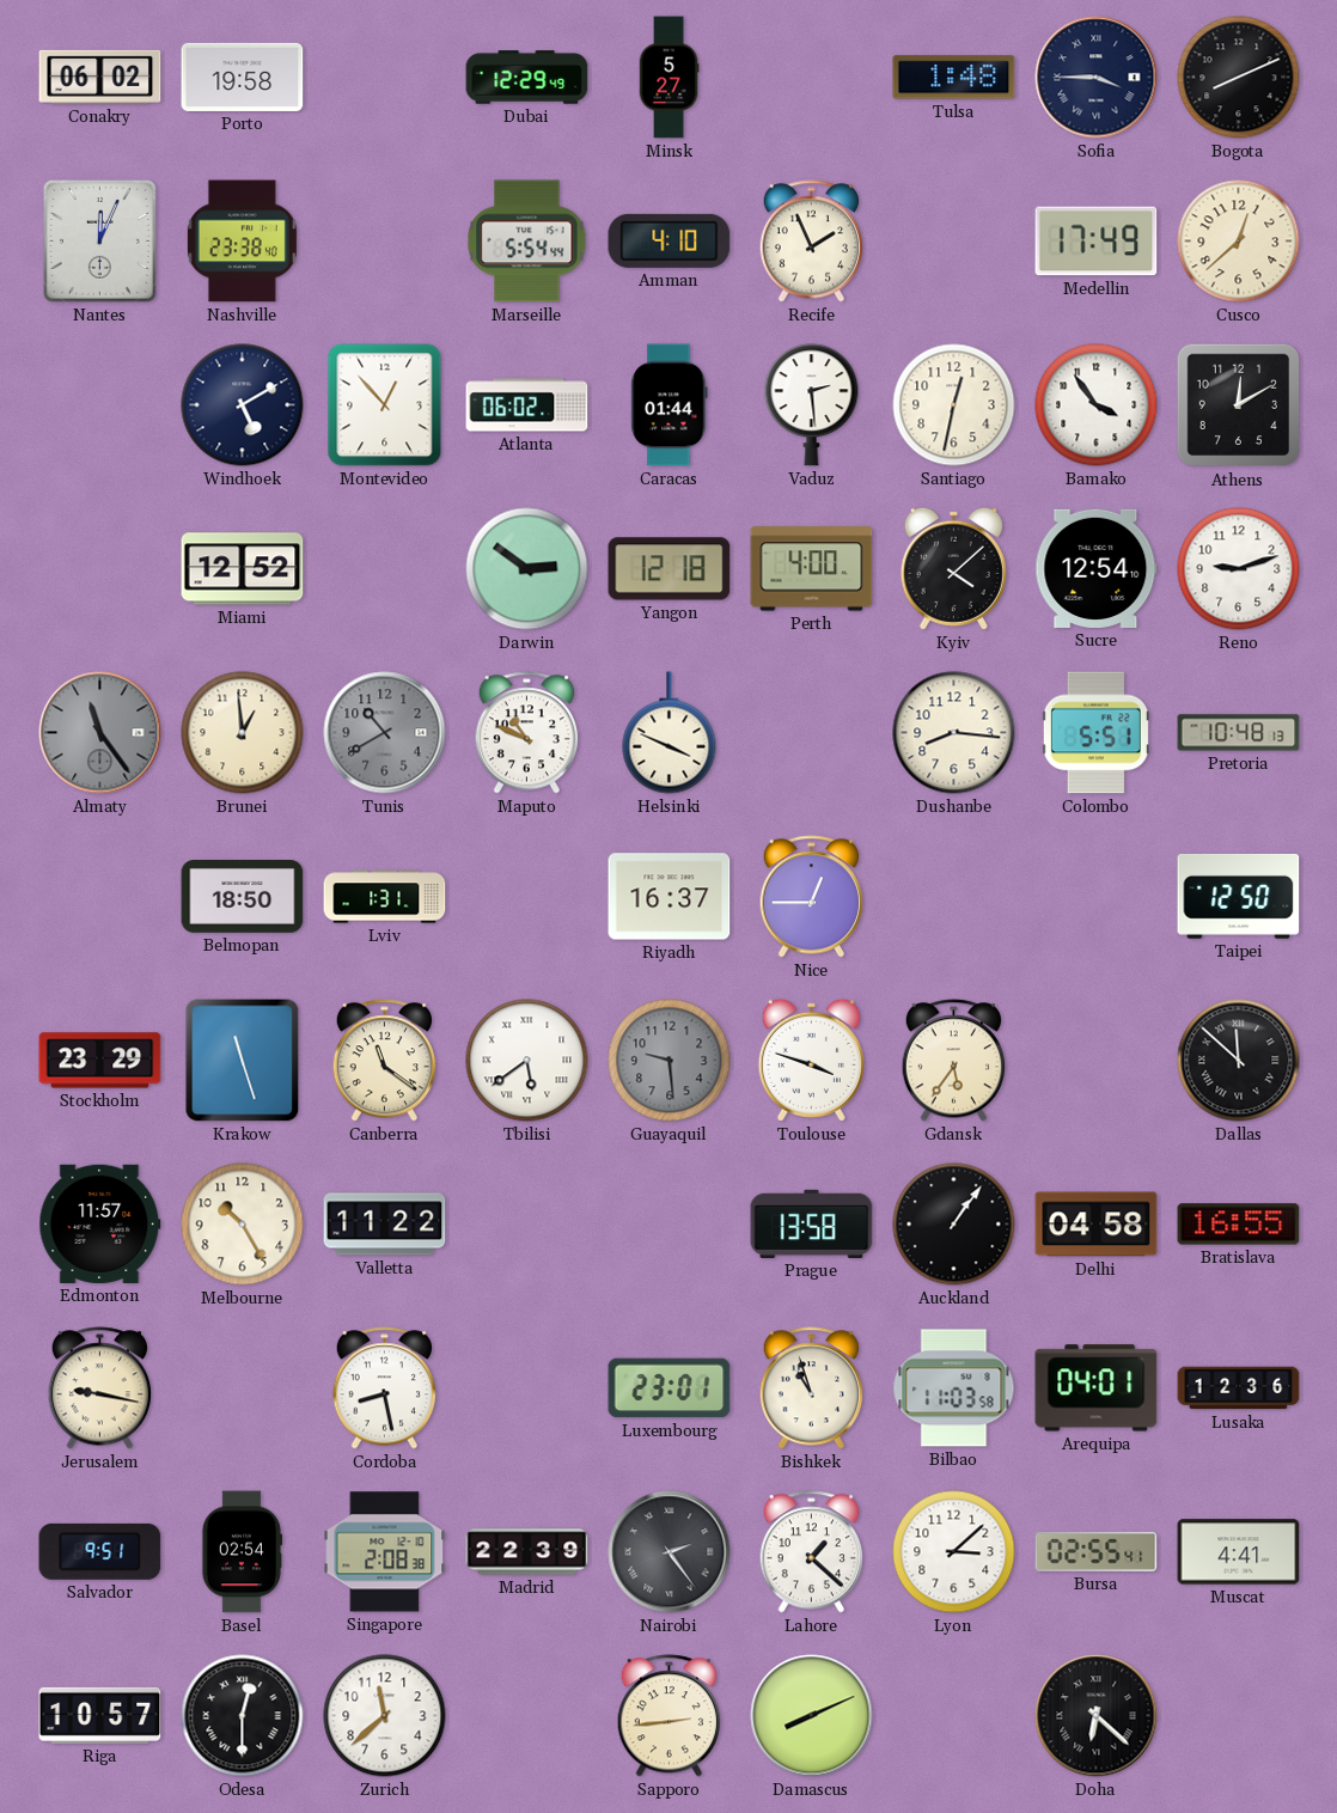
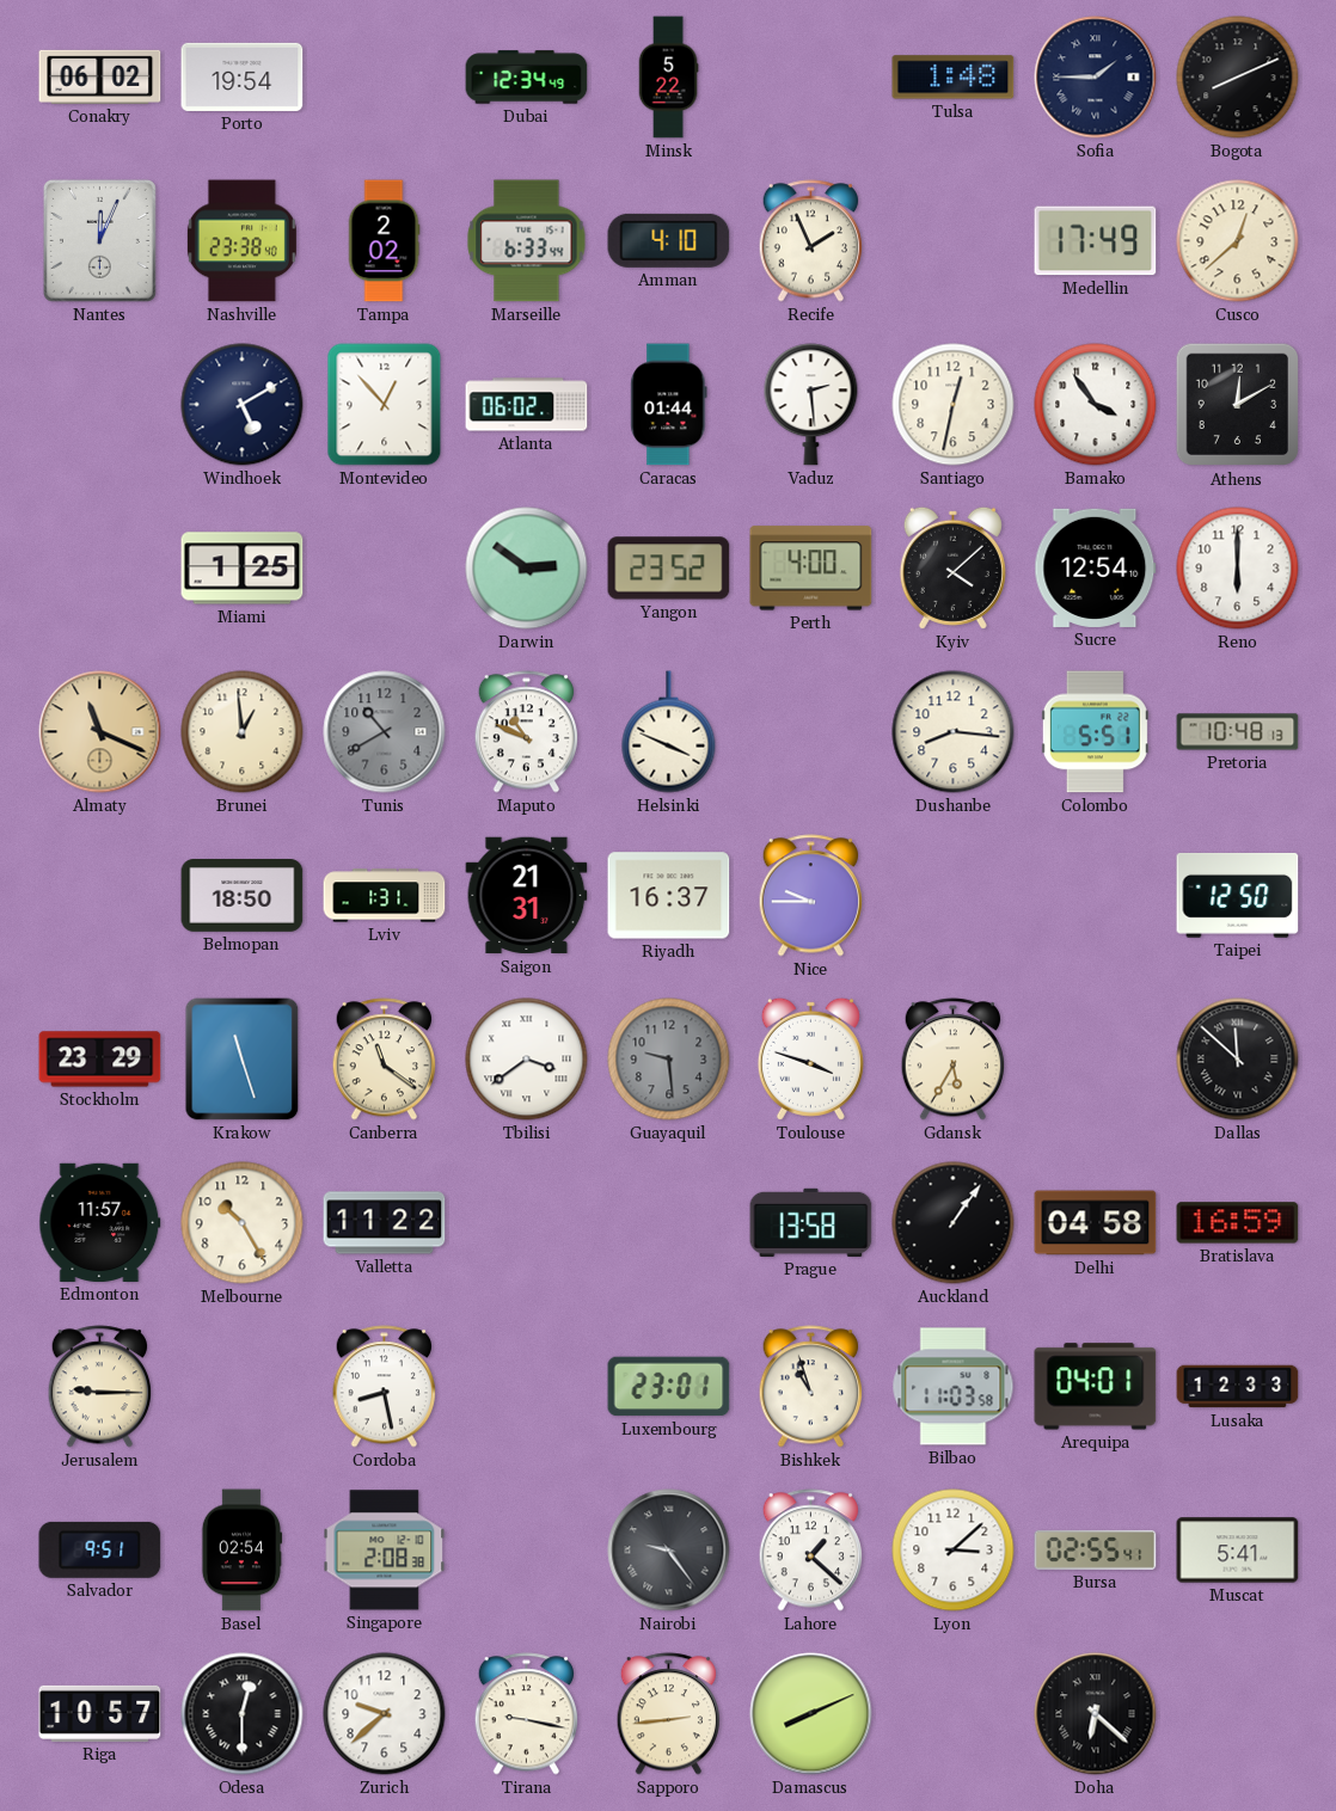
Porto: 19:58 -> 19:54
Dubai: 12:29 -> 12:34
Minsk: 5:27 -> 5:22
Sofia: 3:45 -> 1:45
Tampa: none -> 2:02
Marseille: 5:54 -> 6:33
Miami: 12:52 -> 1:25
Yangon: 12:18 -> 23:52
Reno: 9:12 -> 6:00
Almaty: 11:24 -> 11:19
Almaty dial: grey -> champagne
Saigon: none -> 21:31
Nice: 12:45 -> 9:45
Tbilisi: 5:39 -> 3:39
Gdansk: 5:36 -> 5:35
Bratislava: 16:55 -> 16:59
Jerusalem: 9:17 -> 9:15
Lusaka: 12:36 -> 12:33
Madrid: 22:39 -> none
Nairobi: 2:24 -> 9:24
Muscat: 4:41 -> 5:41
Zurich: 11:38 -> 9:38
Tirana: none -> 9:17
